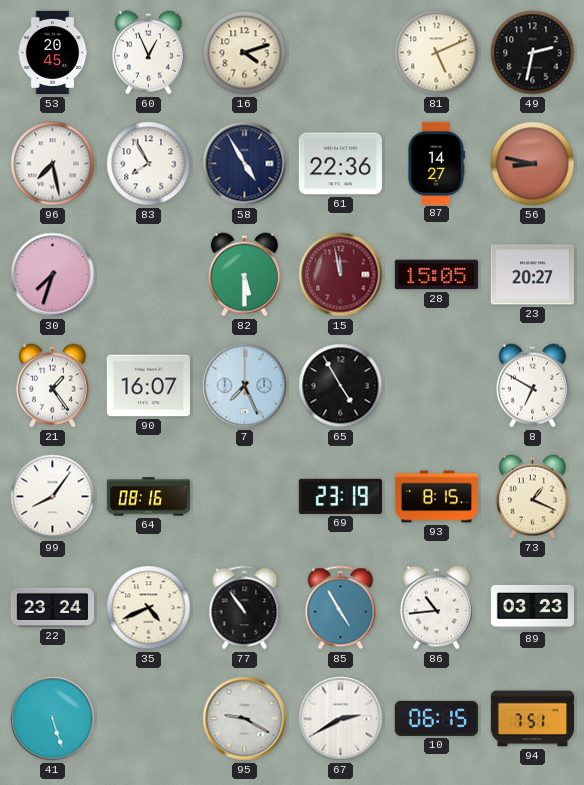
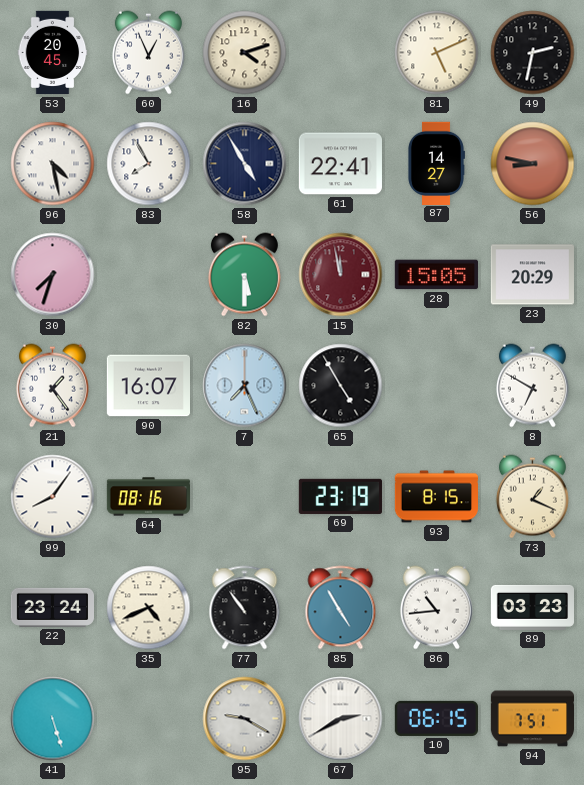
96: 7:28 -> 4:28
61: 22:36 -> 22:41
23: 20:27 -> 20:29
